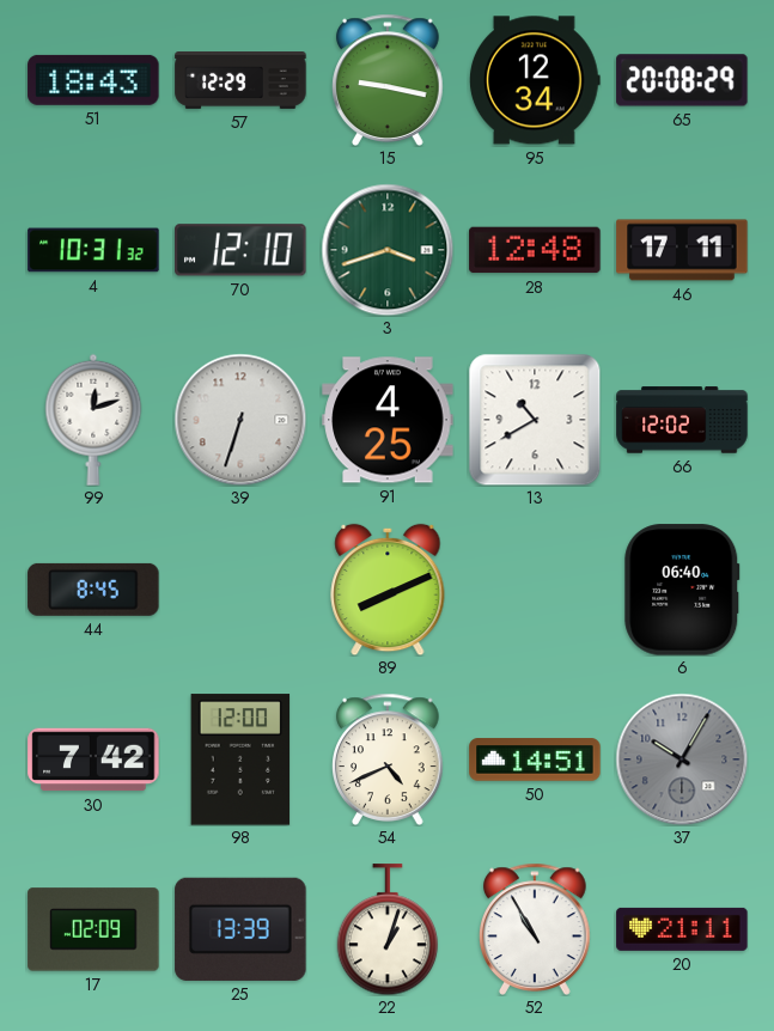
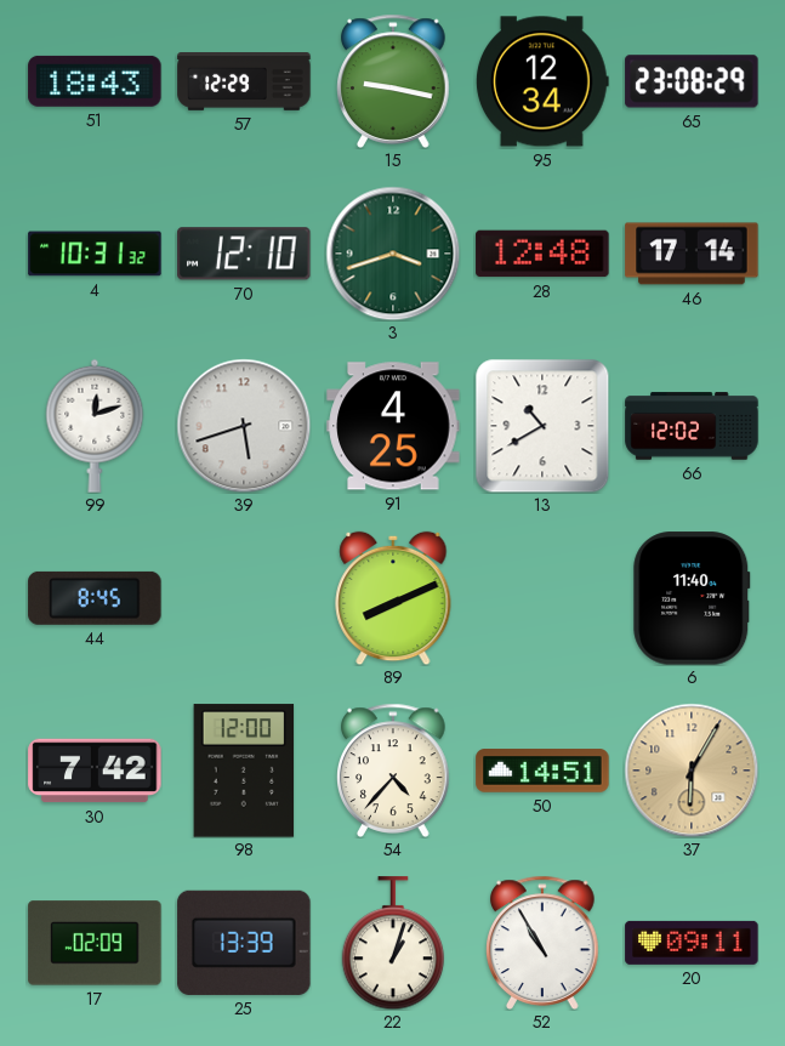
65: 20:08 -> 23:08
46: 17:11 -> 17:14
39: 6:33 -> 5:42
6: 06:40 -> 11:40
54: 4:41 -> 4:37
37: 10:05 -> 6:05
37 dial: grey -> champagne
20: 21:11 -> 09:11
